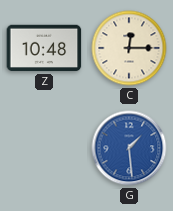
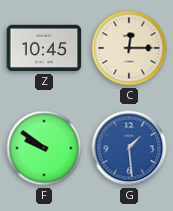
Z: 10:48 -> 10:45
F: none -> 9:51
